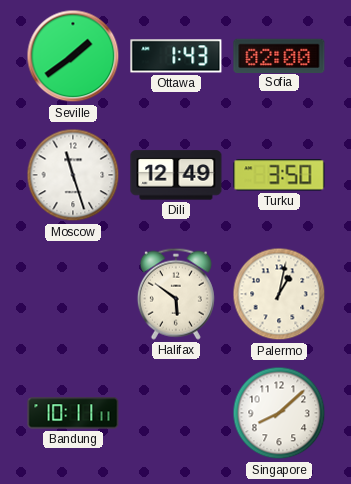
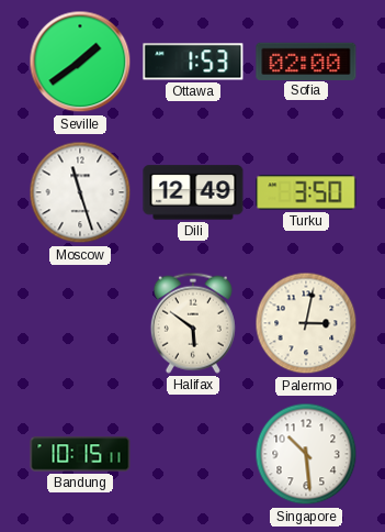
Ottawa: 1:43 -> 1:53
Palermo: 1:02 -> 3:02
Bandung: 10:11 -> 10:15
Singapore: 8:08 -> 10:29
